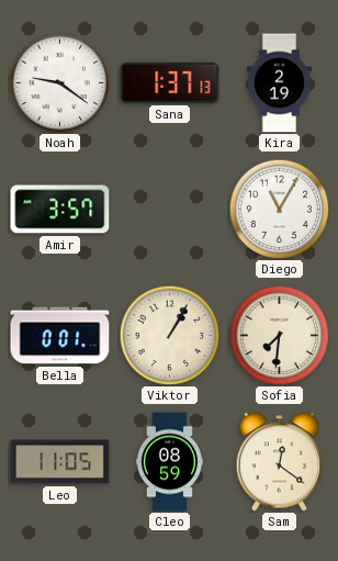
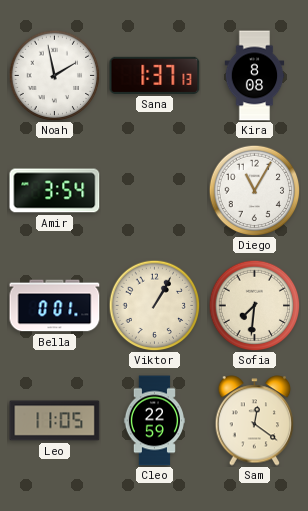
Noah: 9:21 -> 1:58
Kira: 2:19 -> 8:08
Amir: 3:57 -> 3:54
Cleo: 08:59 -> 22:59
